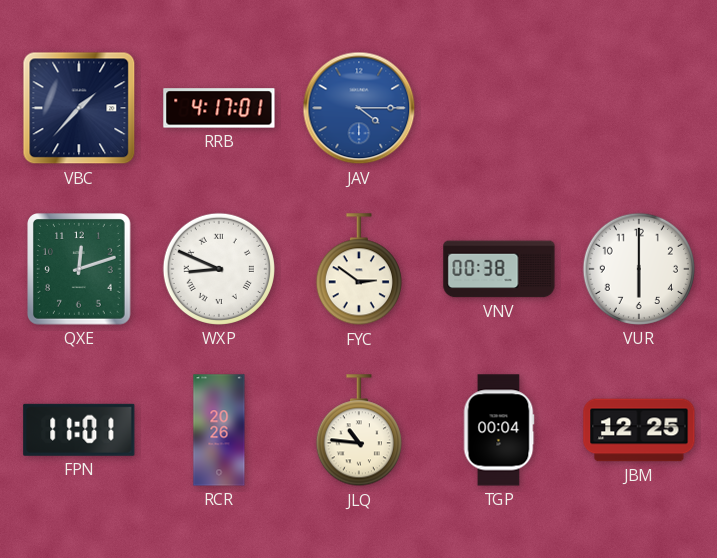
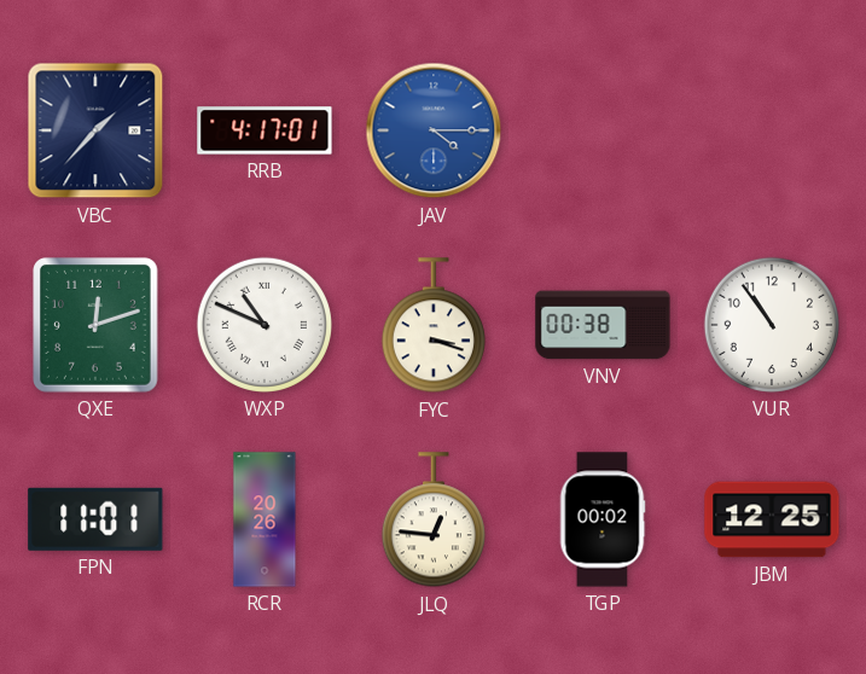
WXP: 8:49 -> 10:49
FYC: 2:51 -> 3:18
VUR: 6:00 -> 10:54
JLQ: 10:46 -> 12:46
TGP: 00:04 -> 00:02
